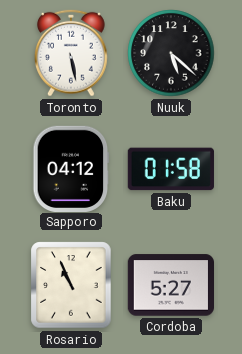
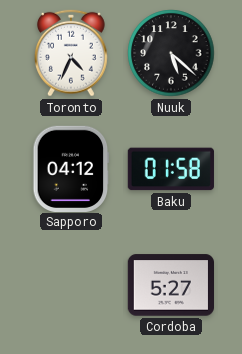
Toronto: 5:28 -> 4:34
Rosario: 10:56 -> none
